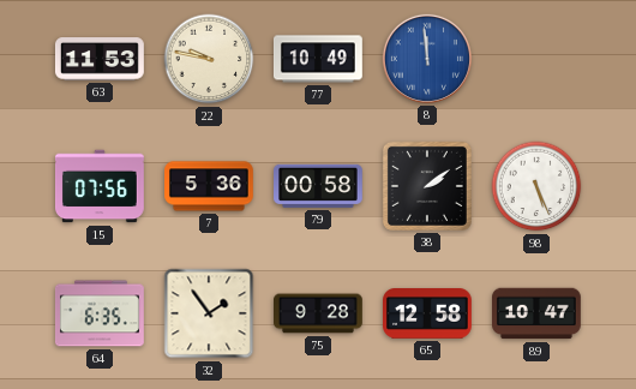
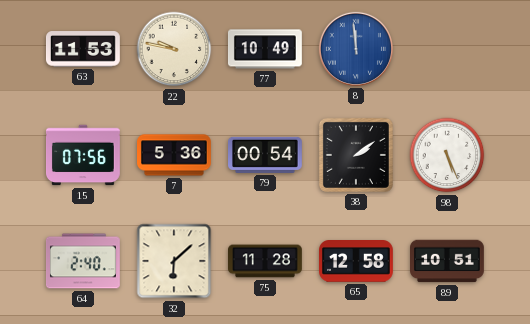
79: 00:58 -> 00:54
64: 6:35 -> 2:40
32: 1:54 -> 6:08
75: 9:28 -> 11:28
89: 10:47 -> 10:51
